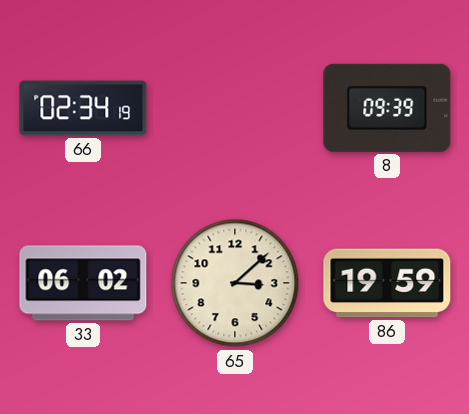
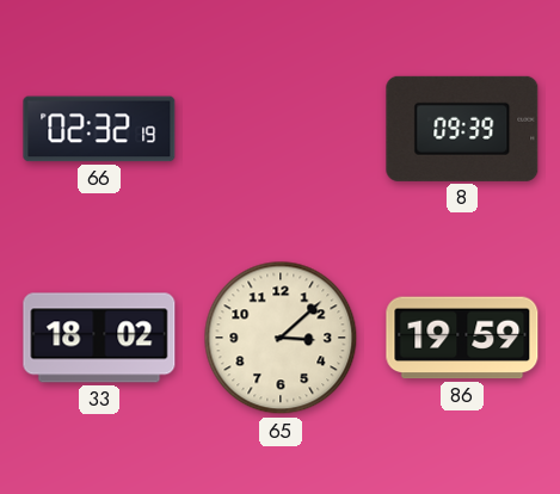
66: 02:34 -> 02:32
33: 06:02 -> 18:02
